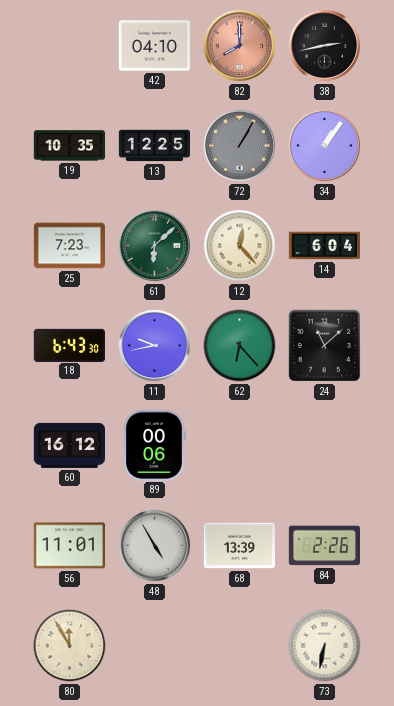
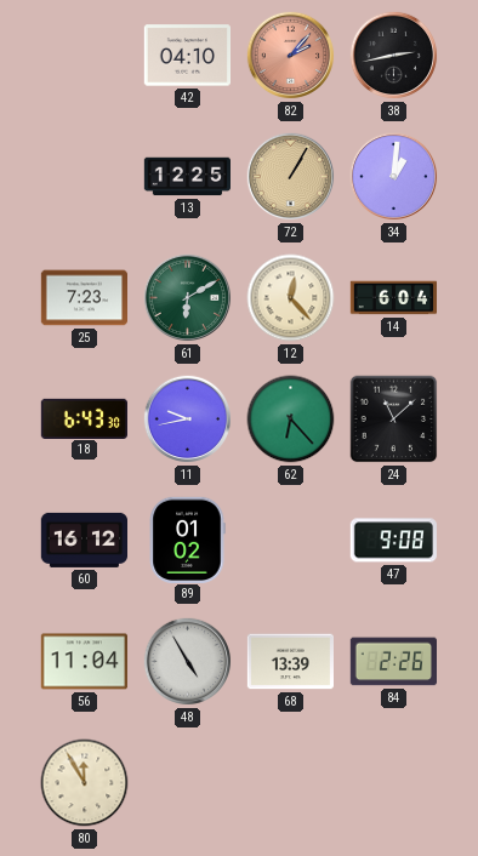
82: 8:00 -> 2:07
19: 10:35 -> none
72 dial: grey -> champagne
34: 1:06 -> 1:01
61: 6:08 -> 6:10
89: 00:06 -> 01:02
47: none -> 9:08
56: 11:01 -> 11:04
73: 6:32 -> none
